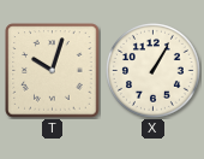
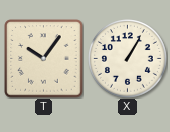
T: 10:03 -> 10:06
